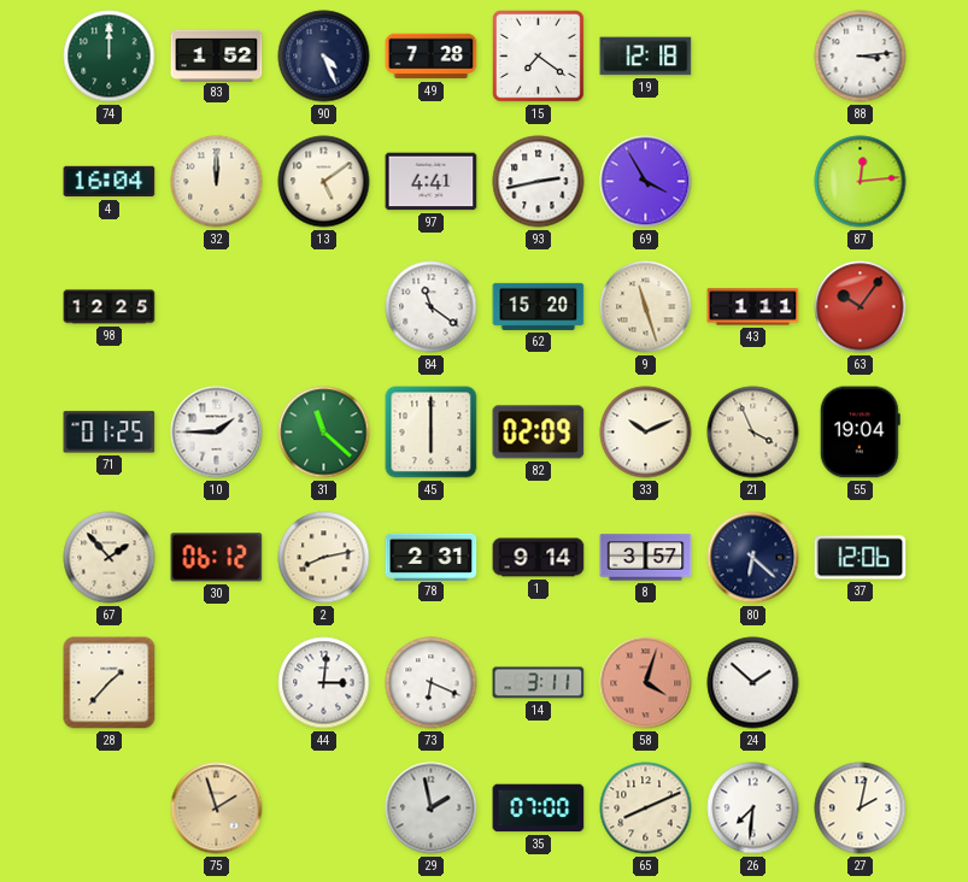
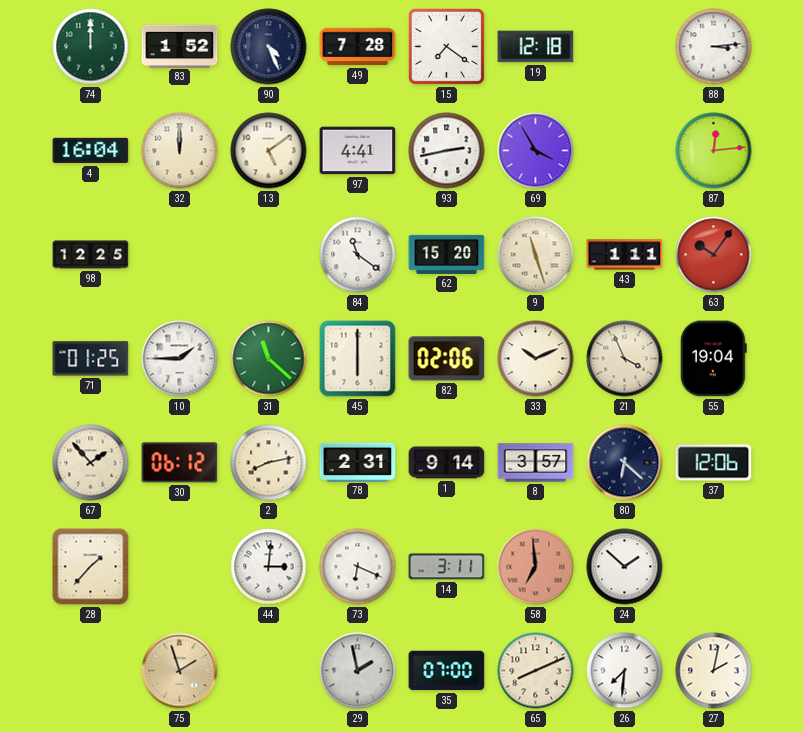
82: 02:09 -> 02:06
58: 4:03 -> 6:59
